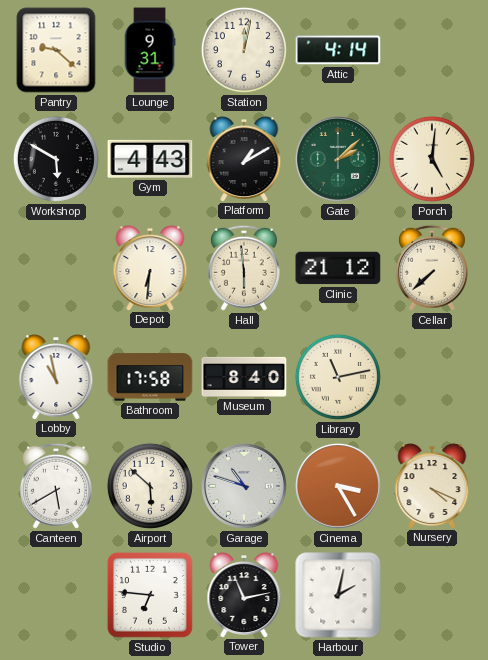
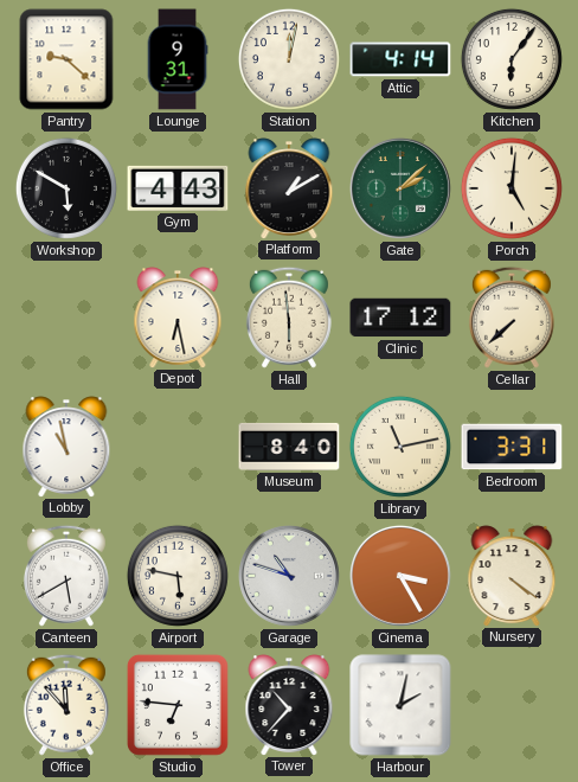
Kitchen: none -> 6:06
Depot: 6:31 -> 6:28
Clinic: 21:12 -> 17:12
Bathroom: 17:58 -> none
Bedroom: none -> 3:31
Airport: 5:52 -> 5:47
Nursery: 4:19 -> 4:21
Office: none -> 11:53
Tower: 11:13 -> 10:37
